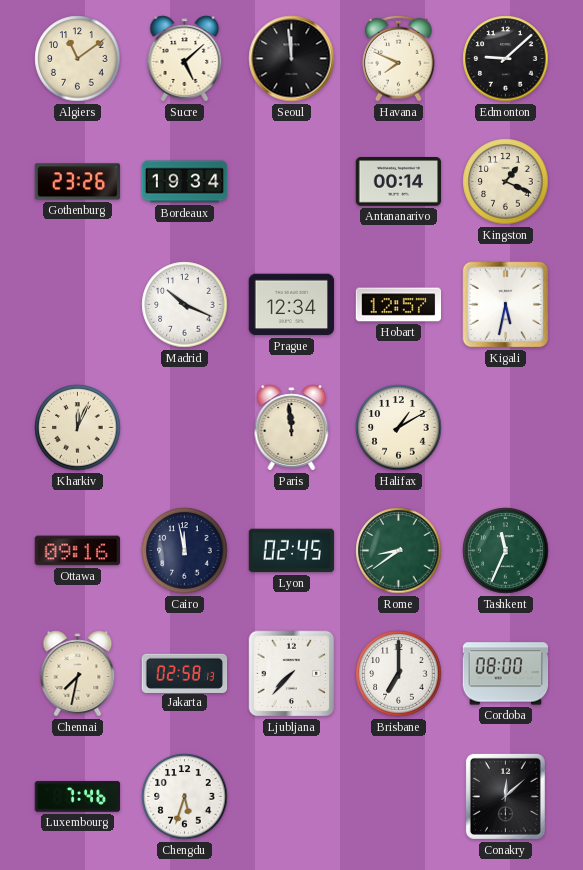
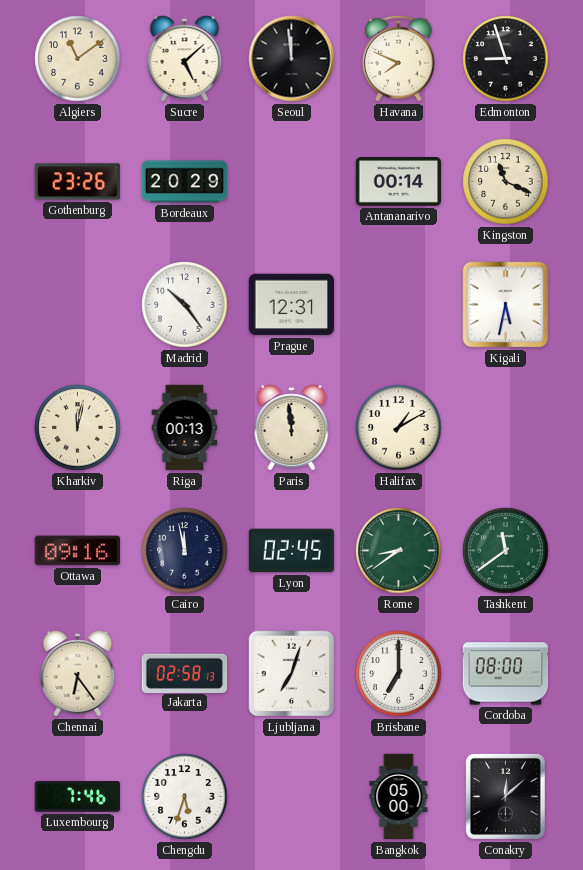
Edmonton: 9:08 -> 8:57
Bordeaux: 19:34 -> 20:29
Kingston: 1:19 -> 11:19
Madrid: 10:19 -> 10:24
Prague: 12:34 -> 12:31
Hobart: 12:57 -> none
Kharkiv: 12:04 -> 12:02
Riga: none -> 00:13
Tashkent: 11:34 -> 11:39
Chennai: 7:32 -> 6:24
Ljubljana: 7:37 -> 7:03
Bangkok: none -> 05:00
